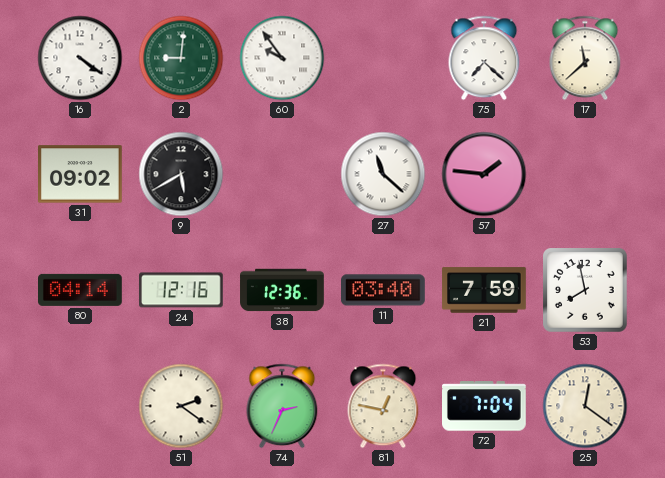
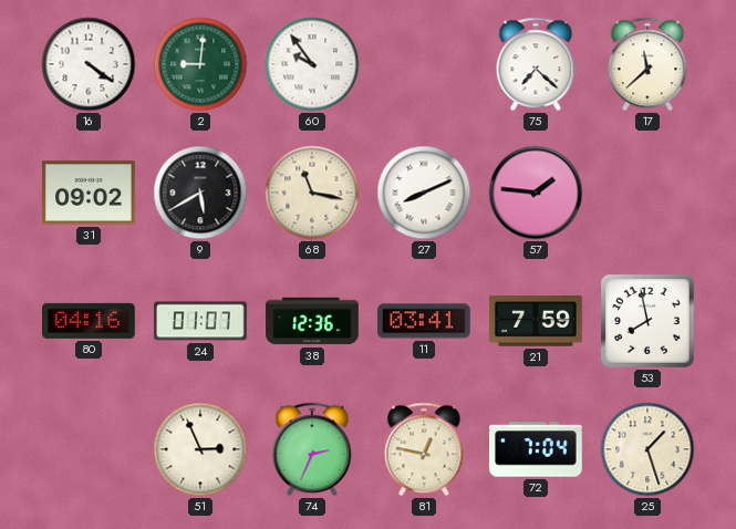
68: none -> 11:17
27: 11:22 -> 8:11
80: 04:14 -> 04:16
24: 12:16 -> 01:07
11: 03:40 -> 03:41
51: 2:21 -> 2:56
25: 12:21 -> 1:27
